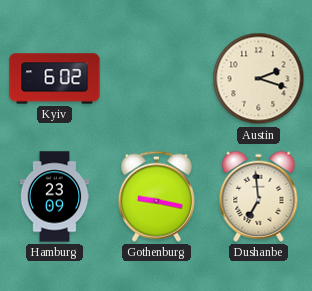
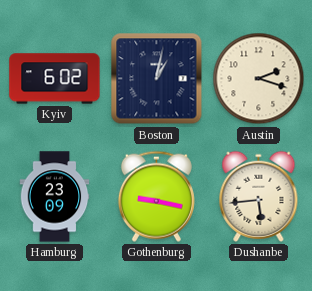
Boston: none -> 1:02
Dushanbe: 6:59 -> 5:44
